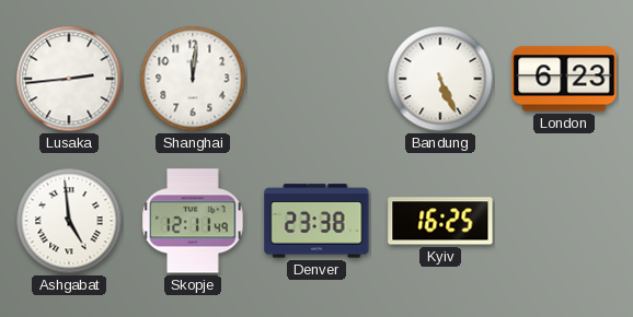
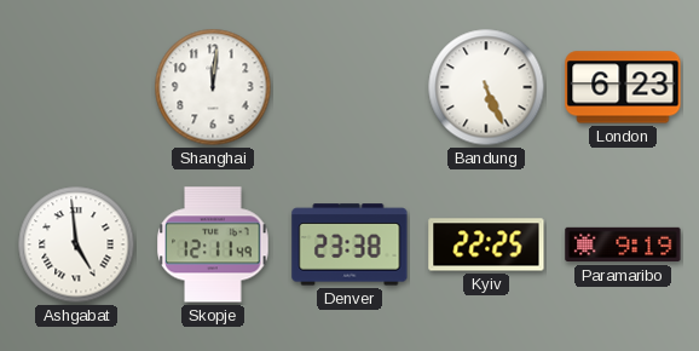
Lusaka: 2:44 -> none
Kyiv: 16:25 -> 22:25
Paramaribo: none -> 9:19
